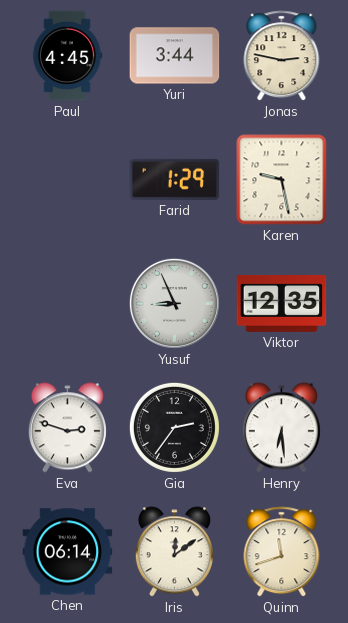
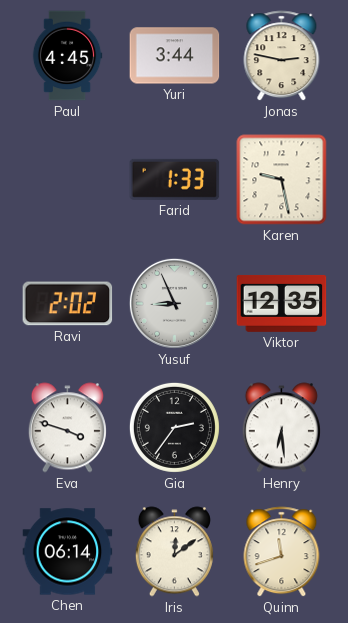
Farid: 1:29 -> 1:33
Ravi: none -> 2:02
Eva: 2:48 -> 3:48
